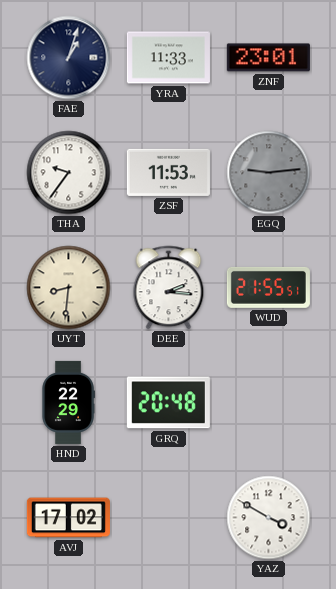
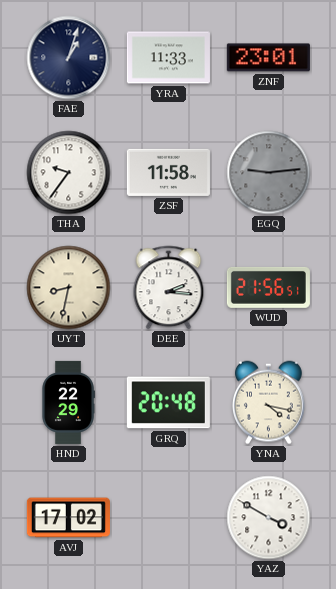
ZSF: 11:53 -> 11:58
UYT: 8:31 -> 8:32
WUD: 21:55 -> 21:56
YNA: none -> 4:17
